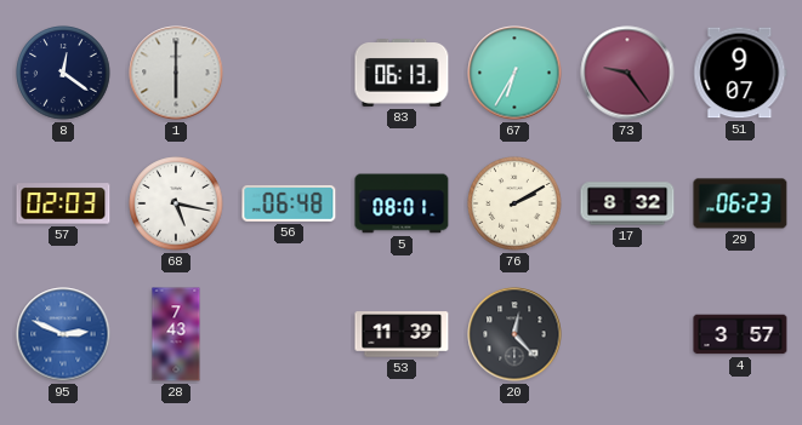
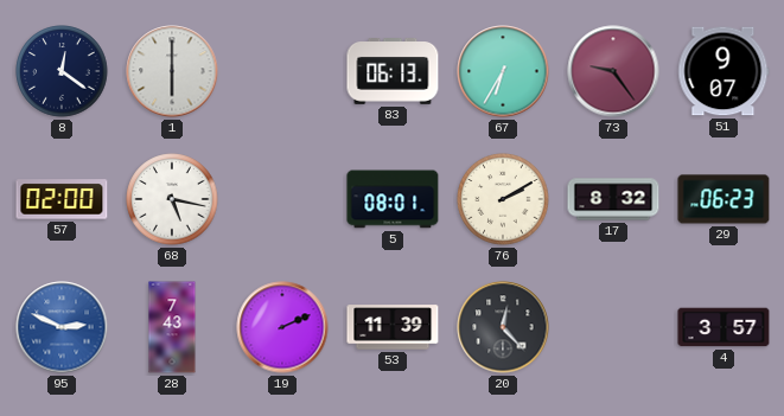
57: 02:03 -> 02:00
56: 06:48 -> none
19: none -> 2:11
